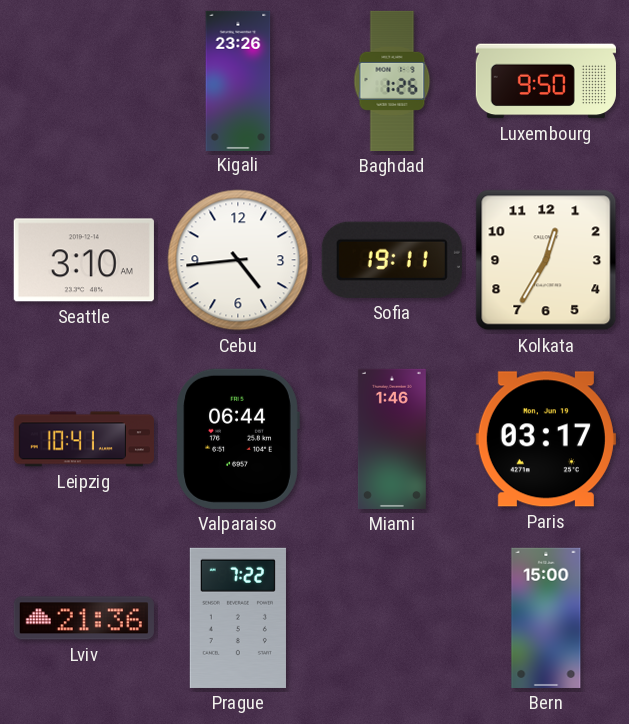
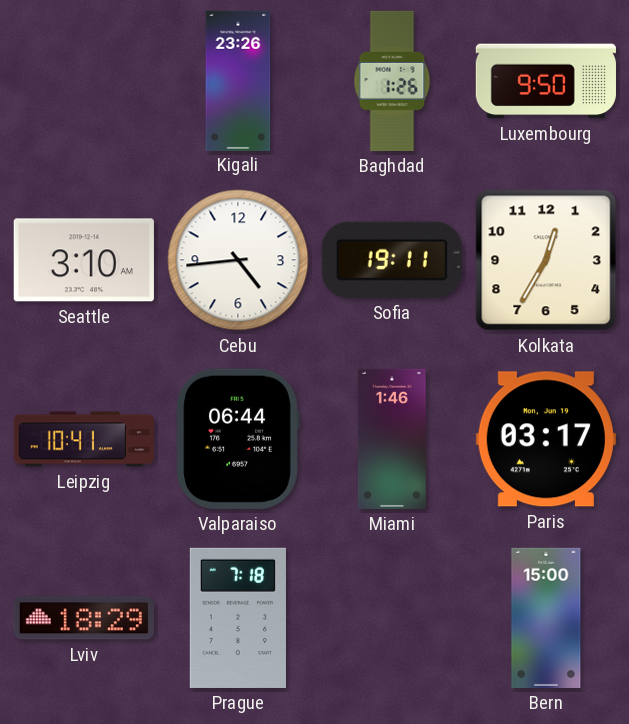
Lviv: 21:36 -> 18:29
Prague: 7:22 -> 7:18
